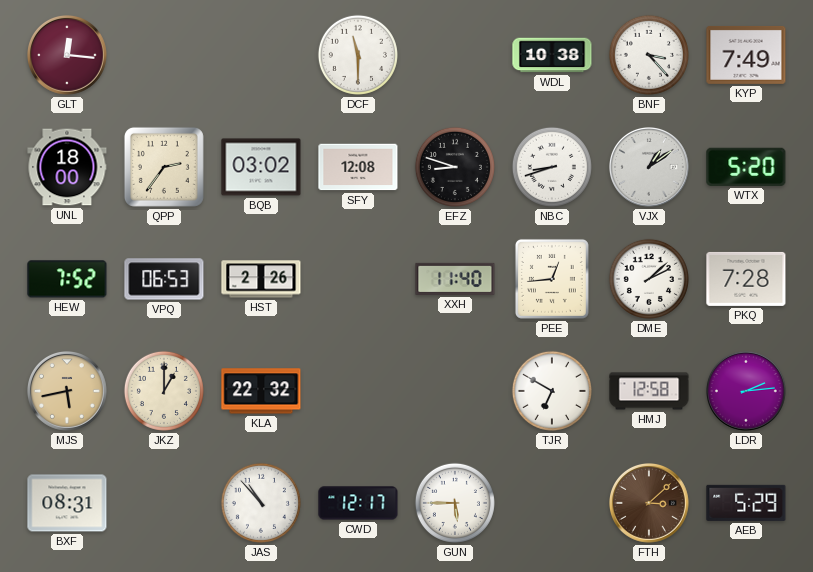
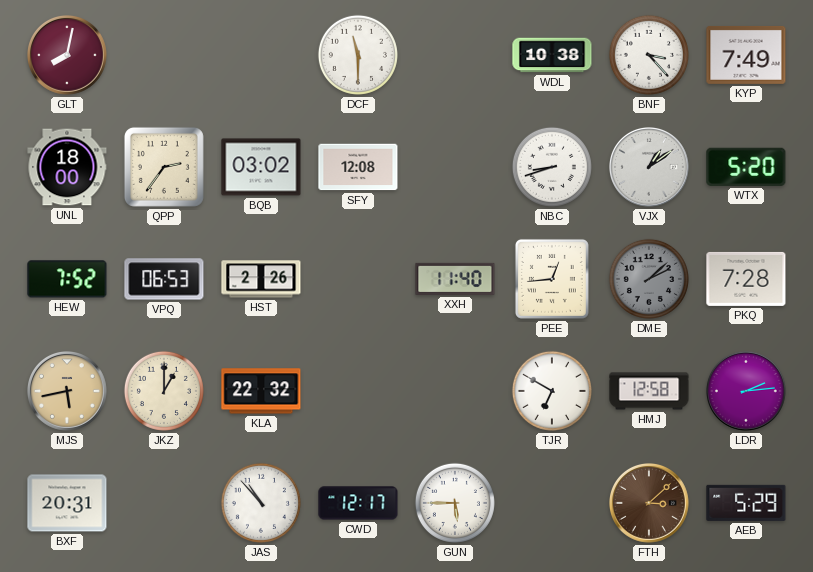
GLT: 12:16 -> 8:02
EFZ: 8:48 -> none
DME dial: white -> grey
BXF: 08:31 -> 20:31
